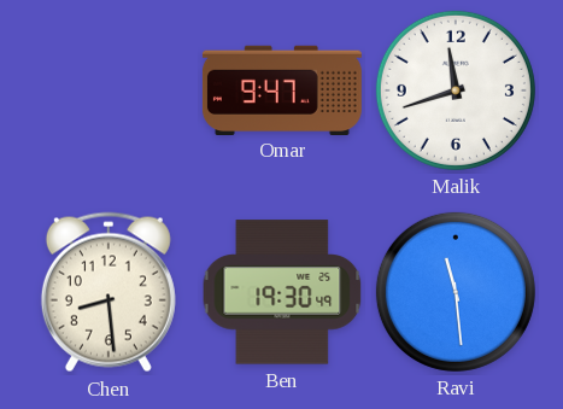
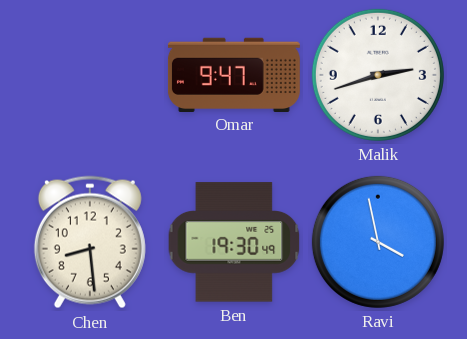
Malik: 11:42 -> 2:42
Ravi: 11:29 -> 3:58
